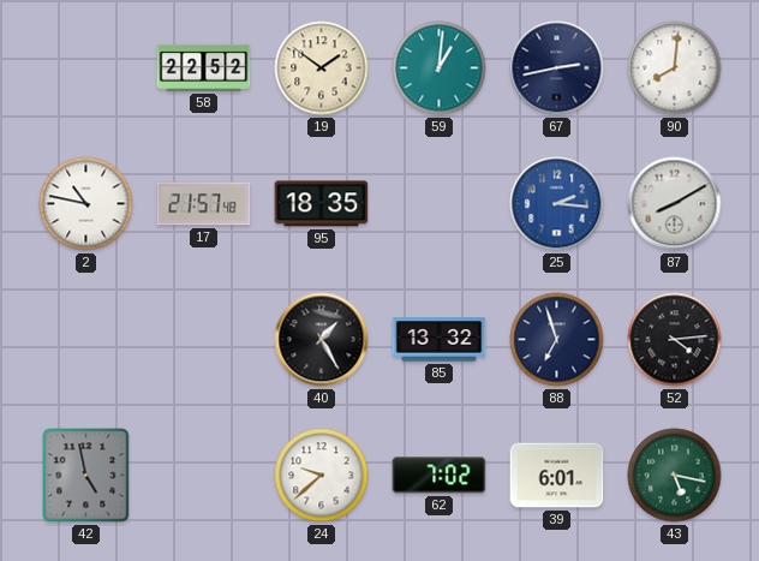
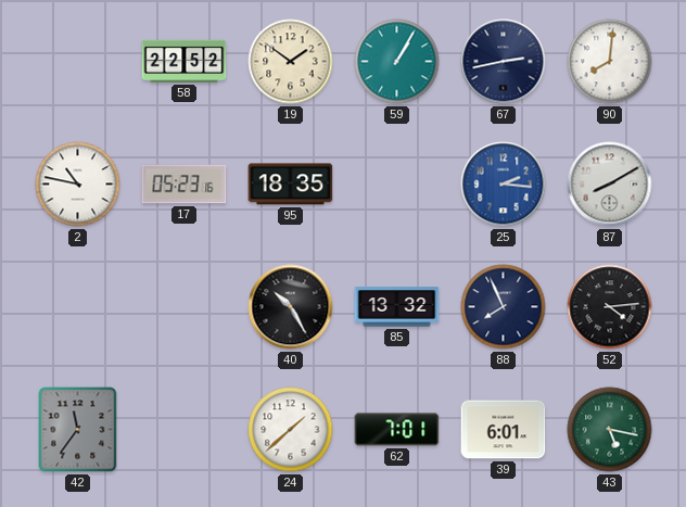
59: 1:01 -> 1:05
17: 21:57 -> 05:23
40: 1:25 -> 10:25
88: 6:57 -> 7:56
42: 4:58 -> 11:36
24: 9:38 -> 1:38
62: 7:02 -> 7:01
